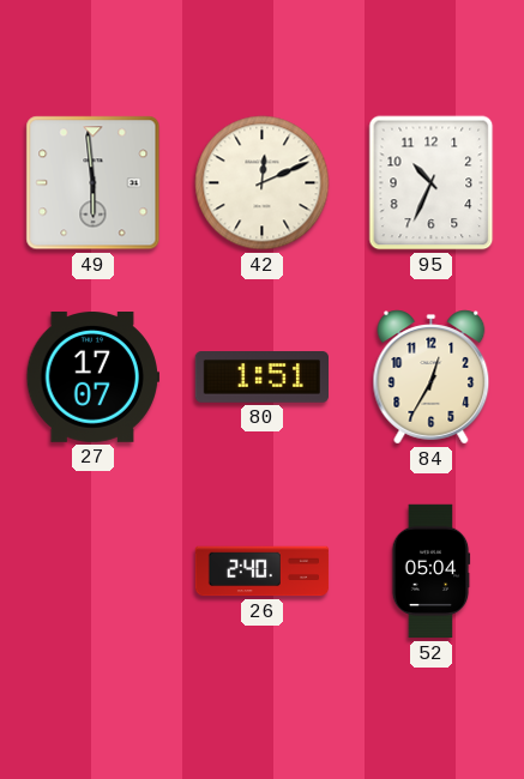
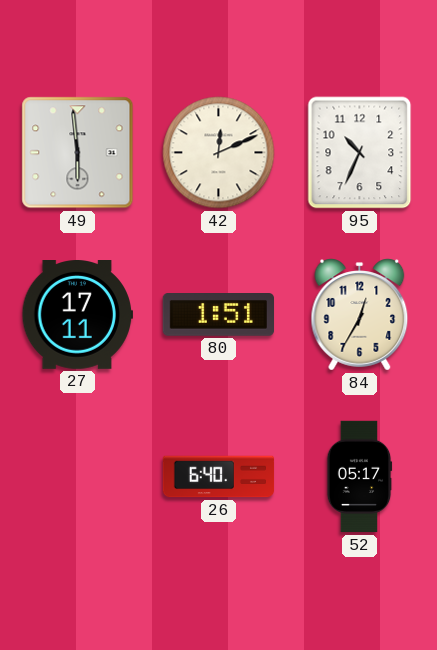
27: 17:07 -> 17:11
26: 2:40 -> 6:40
52: 05:04 -> 05:17
